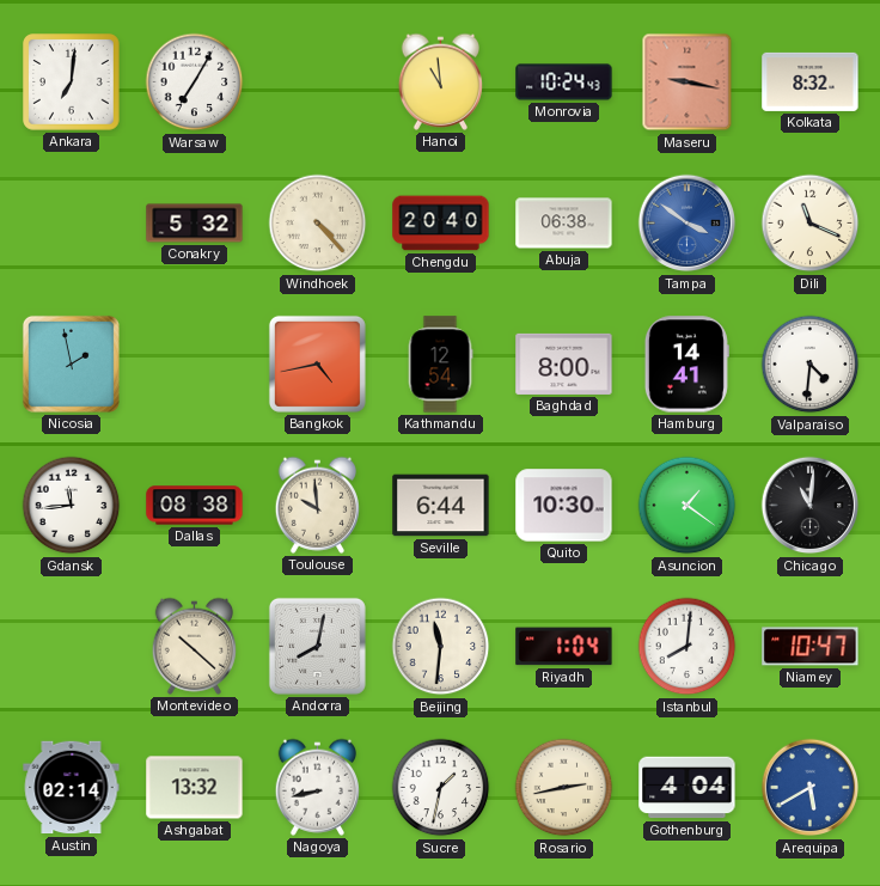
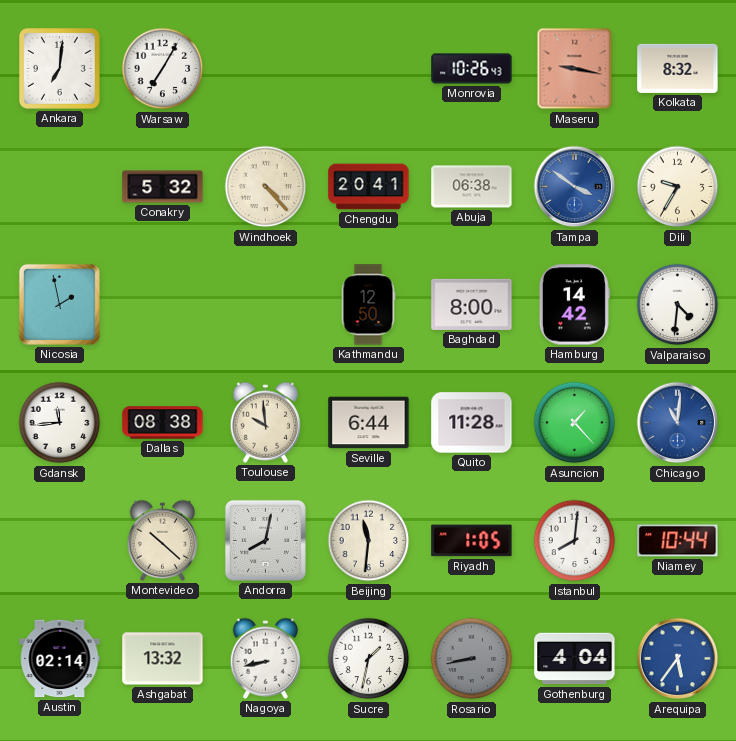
Hanoi: 10:59 -> none
Monrovia: 10:24 -> 10:26
Chengdu: 20:40 -> 20:41
Dili: 11:19 -> 9:35
Bangkok: 4:43 -> none
Kathmandu: 12:54 -> 12:50
Hamburg: 14:41 -> 14:42
Quito: 10:30 -> 11:28
Asuncion: 1:21 -> 1:23
Chicago dial: black -> blue
Riyadh: 1:04 -> 1:05
Niamey: 10:47 -> 10:44
Rosario: 2:43 -> 8:43
Rosario dial: cream -> grey
Arequipa: 5:40 -> 5:36
